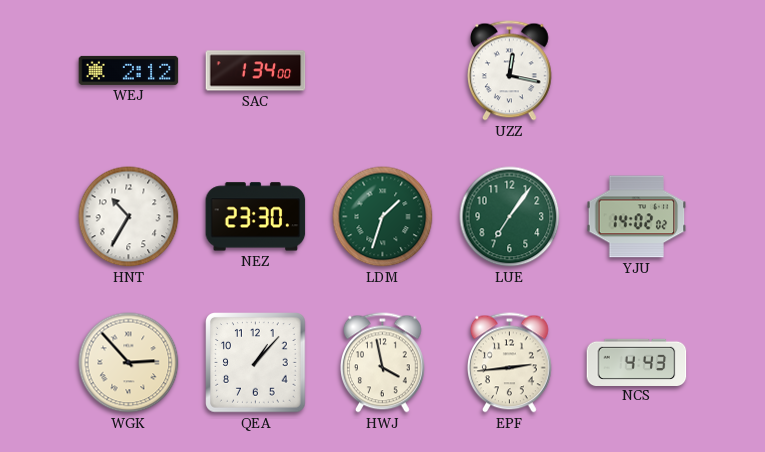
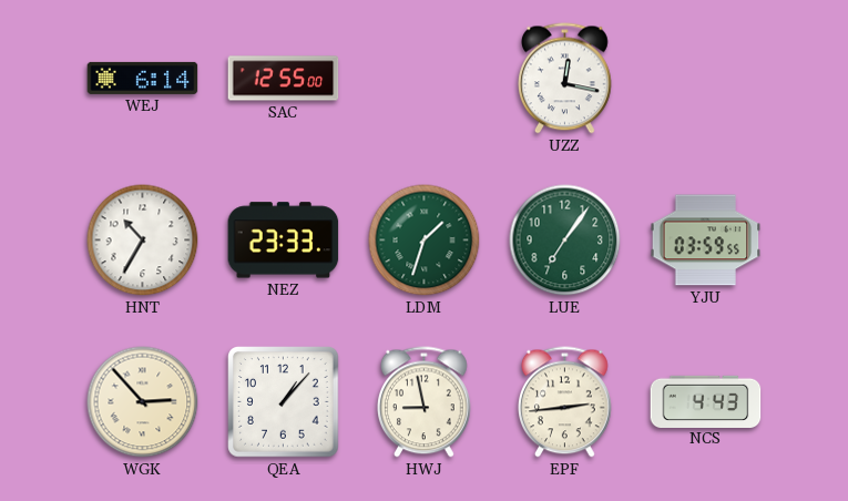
WEJ: 2:12 -> 6:14
SAC: 1:34 -> 12:55
NEZ: 23:30 -> 23:33
YJU: 14:02 -> 03:59
HWJ: 3:58 -> 8:58
